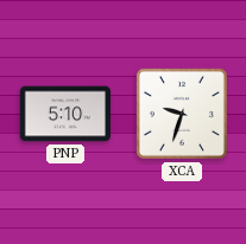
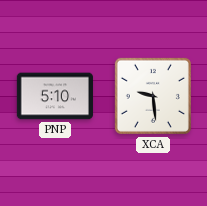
XCA: 9:33 -> 9:29
